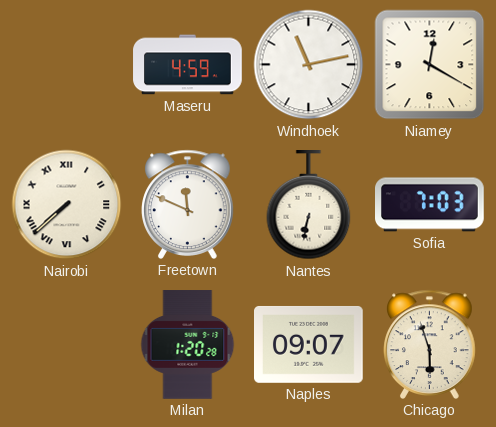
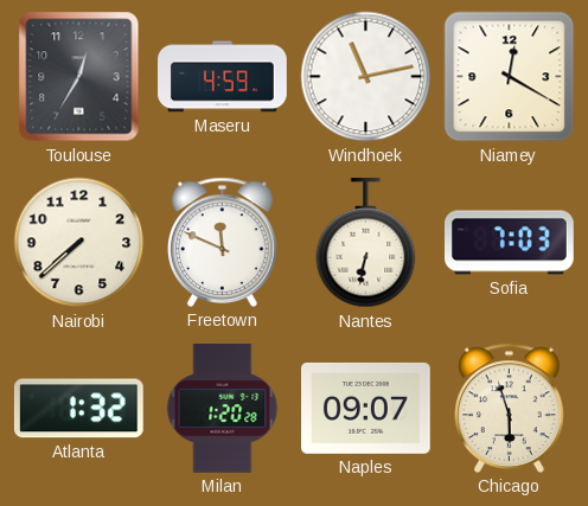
Toulouse: none -> 12:35
Nairobi numerals: Roman -> Arabic
Atlanta: none -> 1:32
